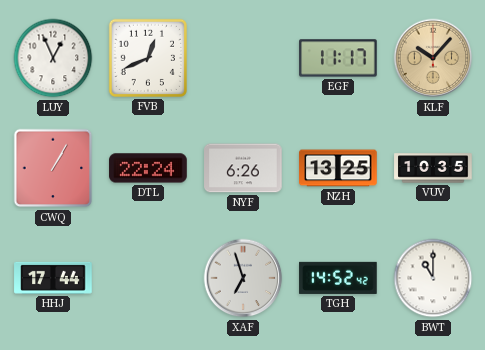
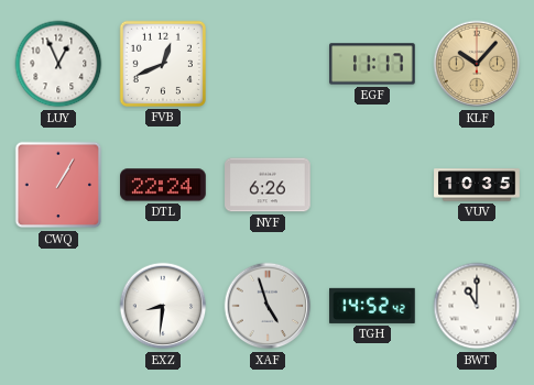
NZH: 13:25 -> none
HHJ: 17:44 -> none
EXZ: none -> 8:31
XAF: 6:57 -> 4:57
